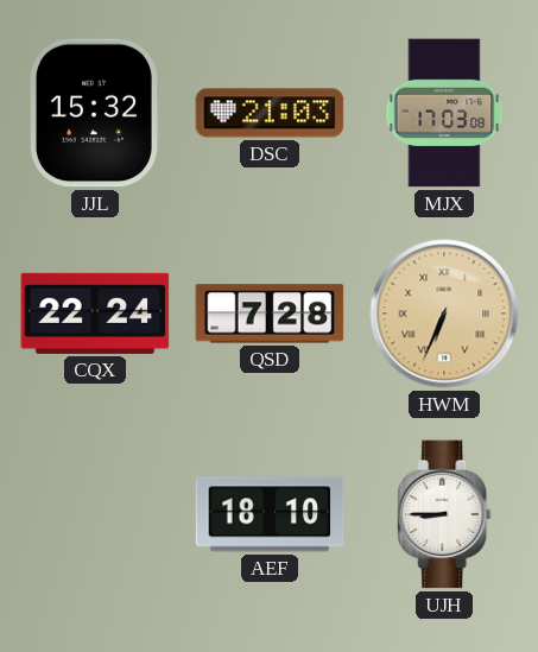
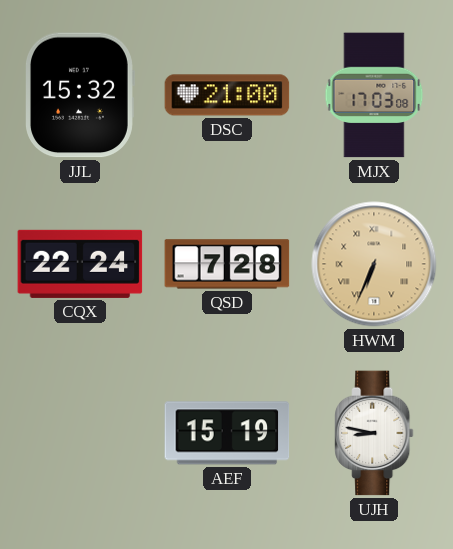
DSC: 21:03 -> 21:00
AEF: 18:10 -> 15:19
UJH: 8:45 -> 8:47
